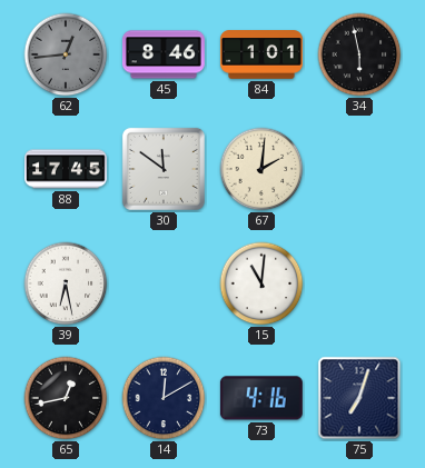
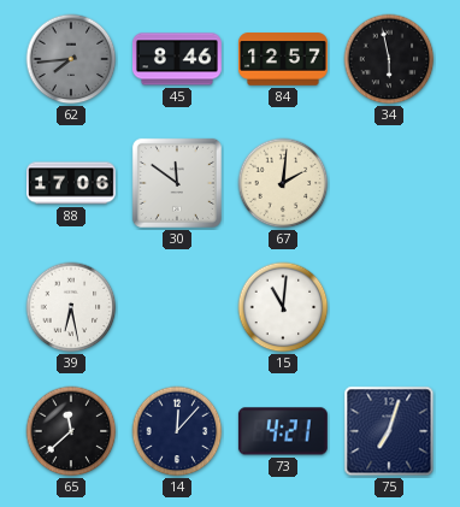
62: 12:44 -> 7:44
84: 1:01 -> 12:57
88: 17:45 -> 17:06
65: 12:43 -> 11:38
14: 12:10 -> 12:07
73: 4:16 -> 4:21
